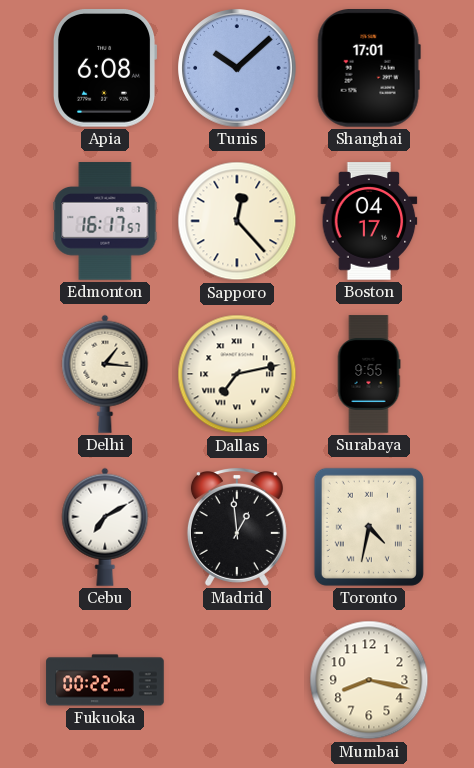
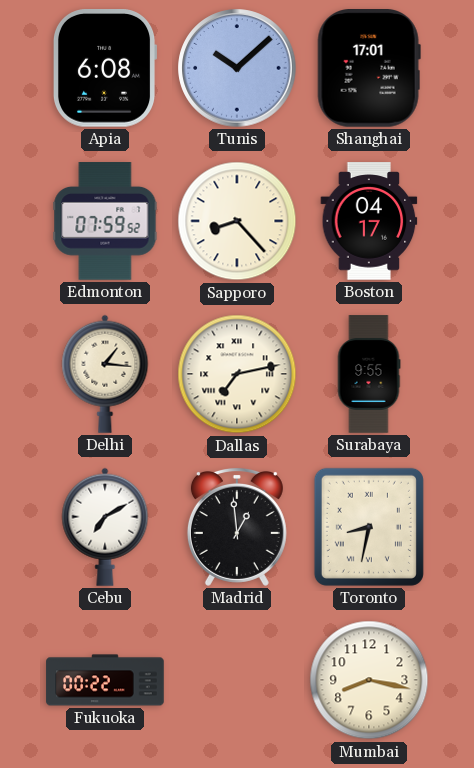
Edmonton: 16:17 -> 07:59
Sapporo: 12:23 -> 8:23
Toronto: 4:32 -> 8:32
